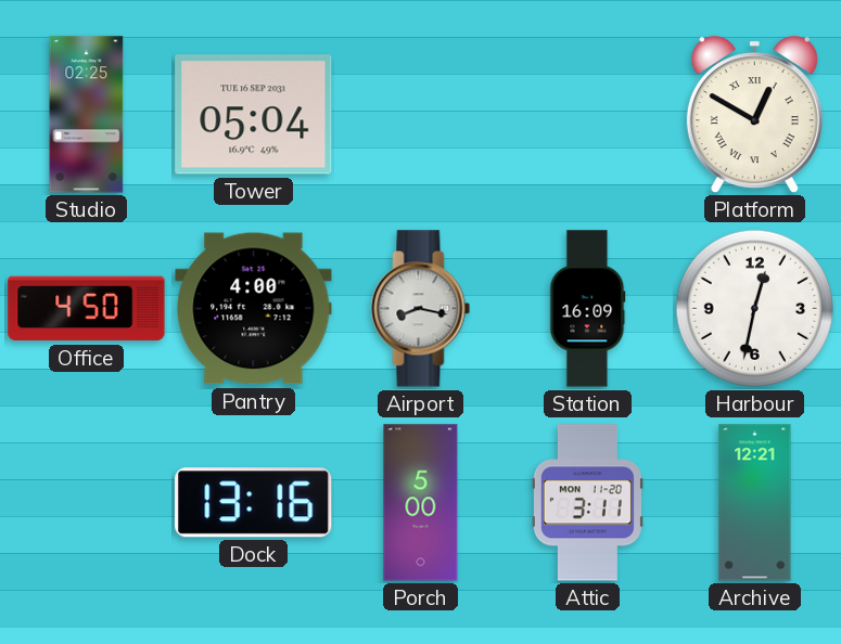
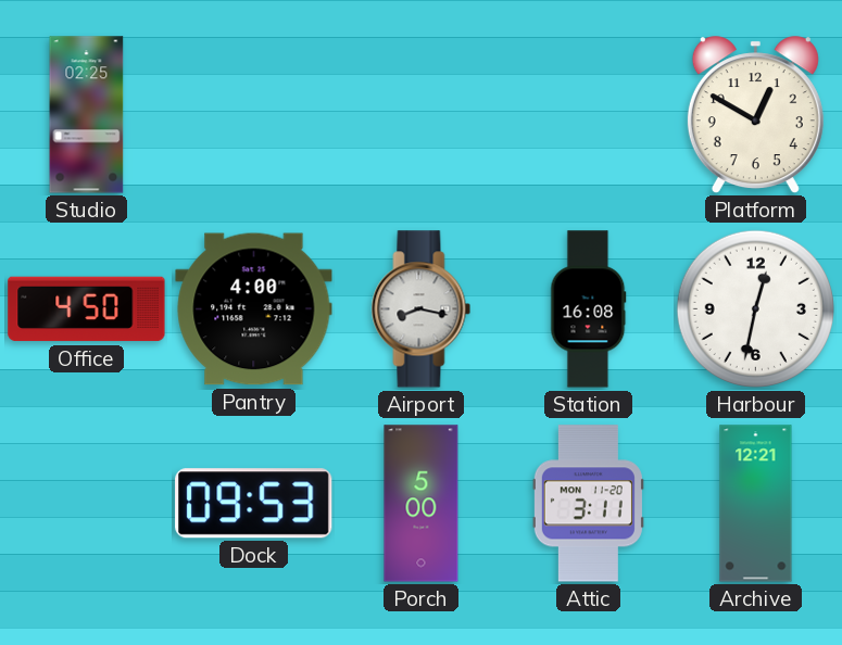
Tower: 05:04 -> none
Platform numerals: Roman -> Arabic
Station: 16:09 -> 16:08
Dock: 13:16 -> 09:53
